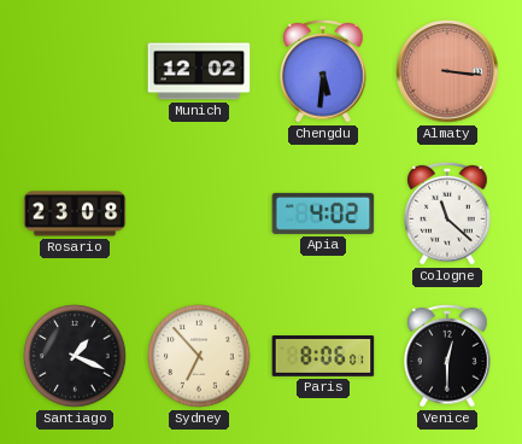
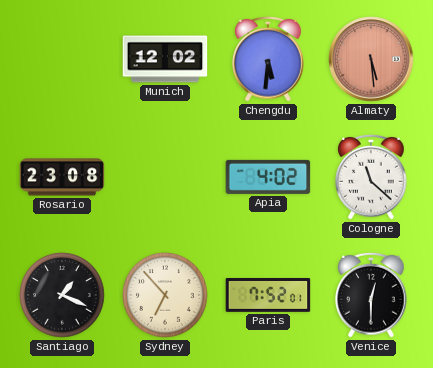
Almaty: 3:16 -> 5:29
Paris: 8:06 -> 7:52
